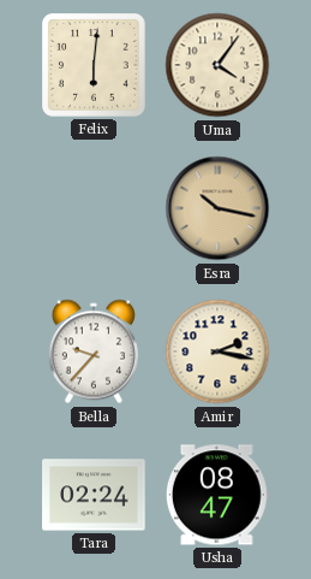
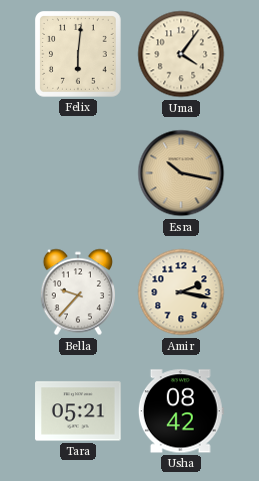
Tara: 02:24 -> 05:21
Usha: 08:47 -> 08:42
